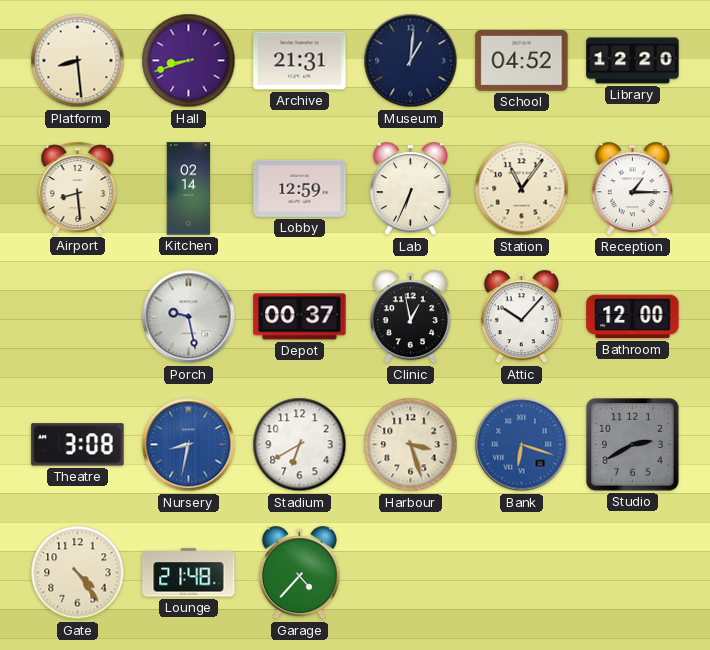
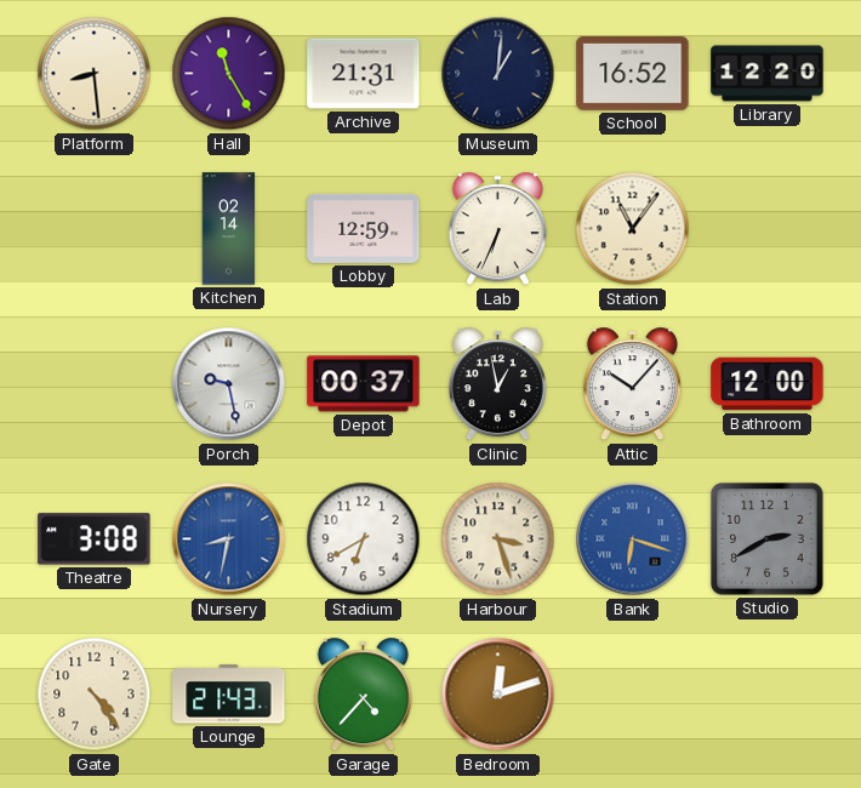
Hall: 8:42 -> 11:25
School: 04:52 -> 16:52
Airport: 8:29 -> none
Reception: 1:15 -> none
Lounge: 21:48 -> 21:43
Bedroom: none -> 12:12
